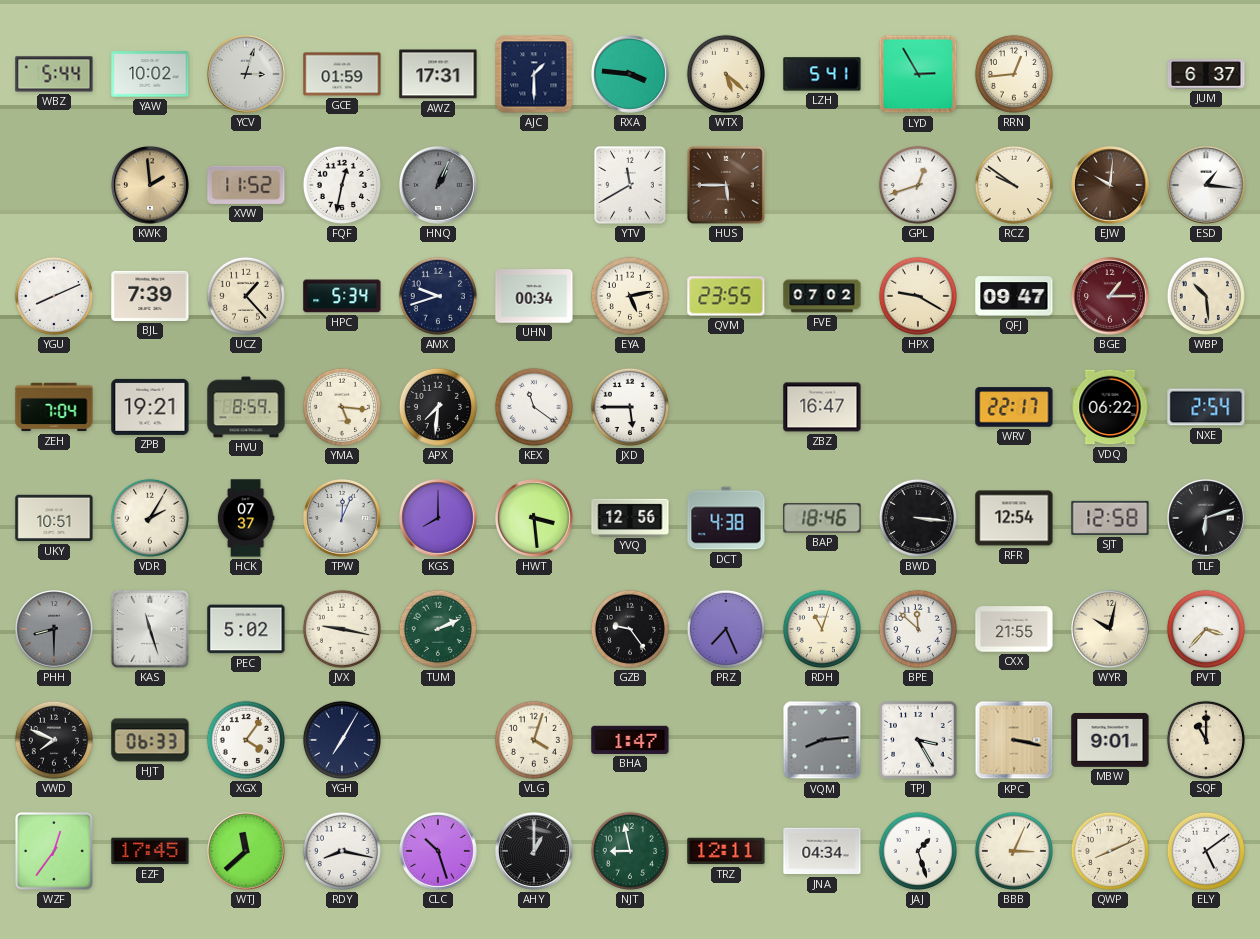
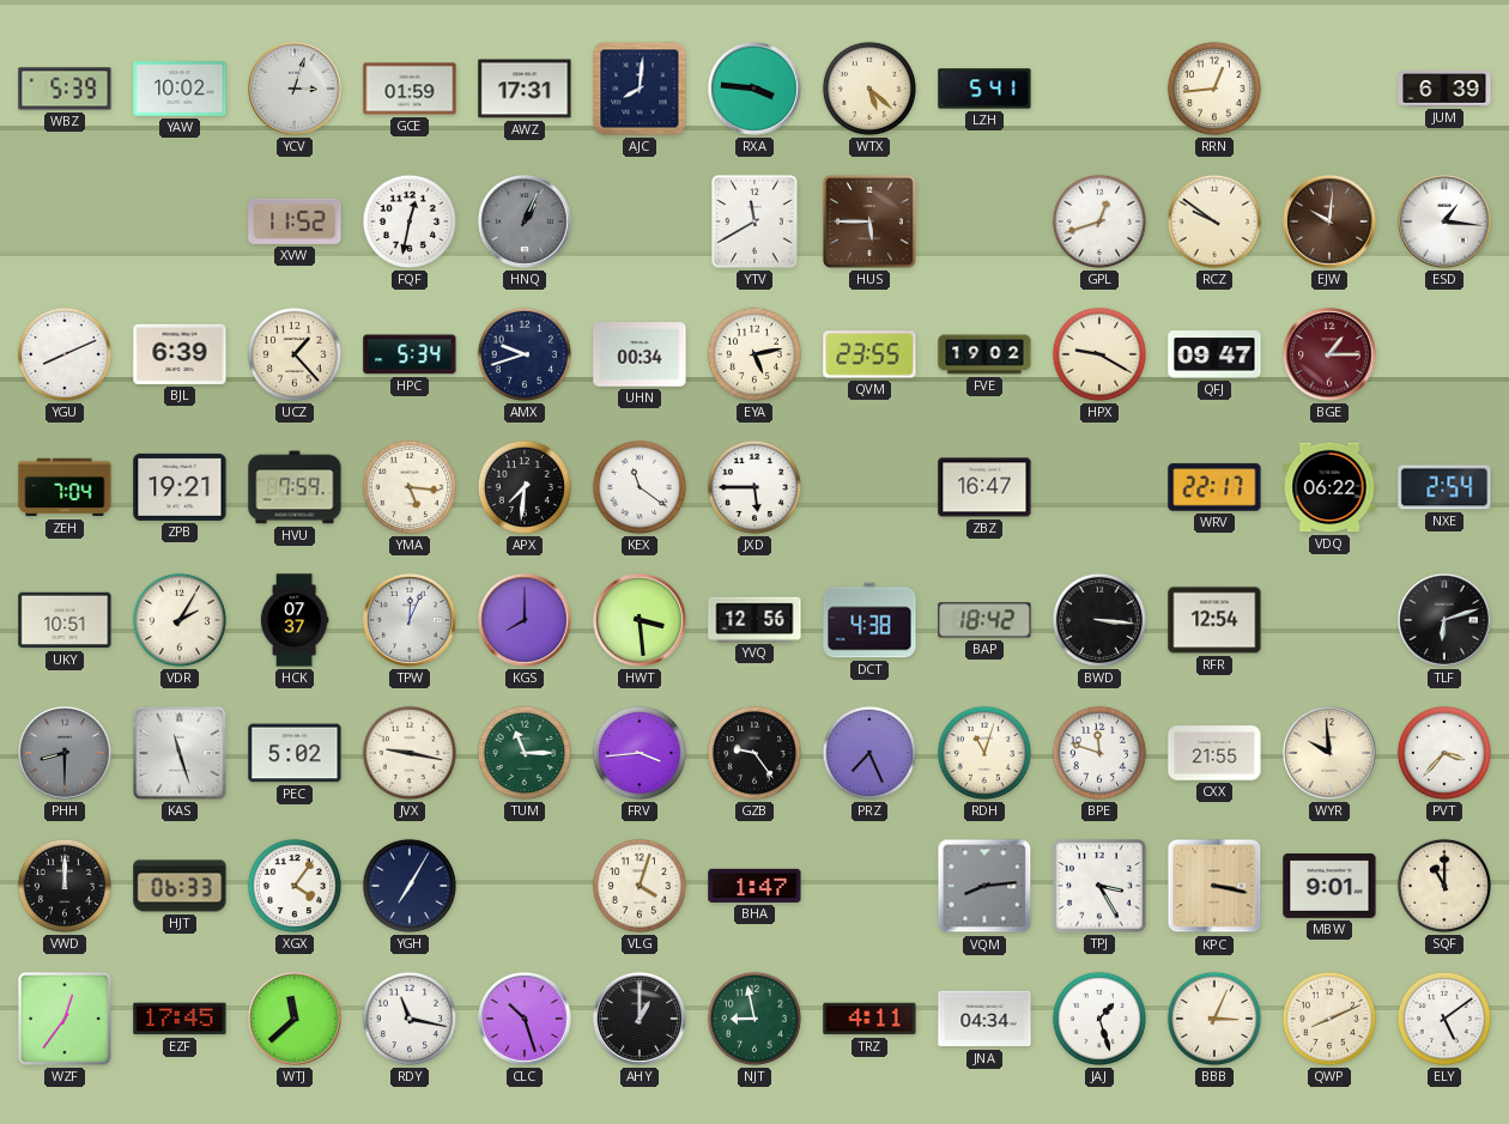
WBZ: 5:44 -> 5:39
AJC: 1:30 -> 8:01
LYD: 2:55 -> none
JUM: 6:37 -> 6:39
KWK: 1:59 -> none
BJL: 7:39 -> 6:39
FVE: 07:02 -> 19:02
WBP: 10:29 -> none
HVU: 8:59 -> 7:59
BAP: 18:46 -> 18:42
SJT: 12:58 -> none
TUM: 2:11 -> 11:15
FRV: none -> 3:44
BPE: 11:52 -> 11:48
WYR: 10:02 -> 9:59
VWD: 7:49 -> 12:00
RDY: 8:17 -> 11:17
TRZ: 12:11 -> 4:11
